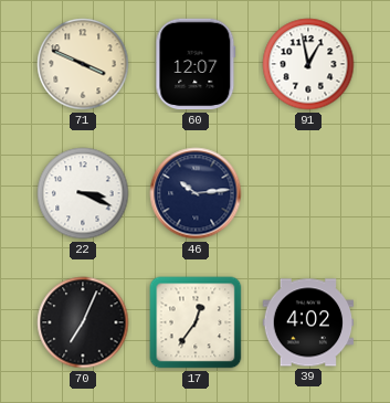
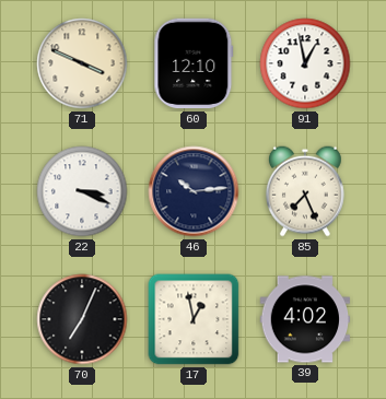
60: 12:07 -> 12:10
85: none -> 7:26
17: 12:36 -> 12:58
